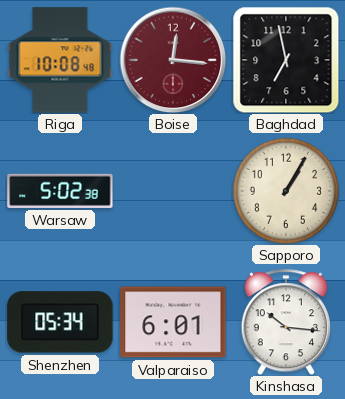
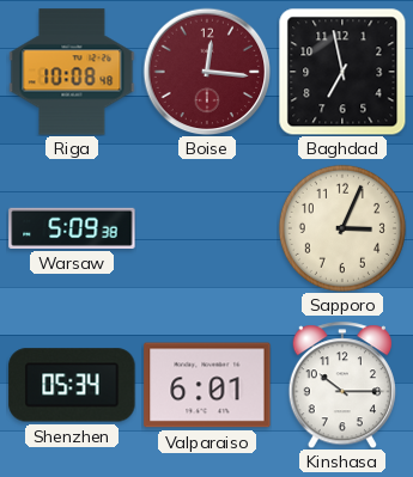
Warsaw: 5:02 -> 5:09
Sapporo: 1:05 -> 3:04
Kinshasa: 10:16 -> 10:15
